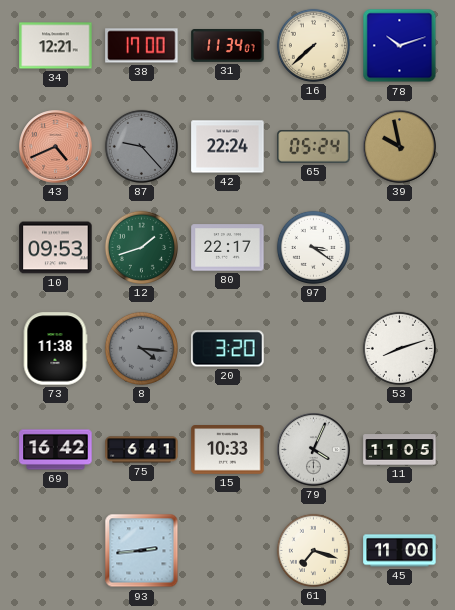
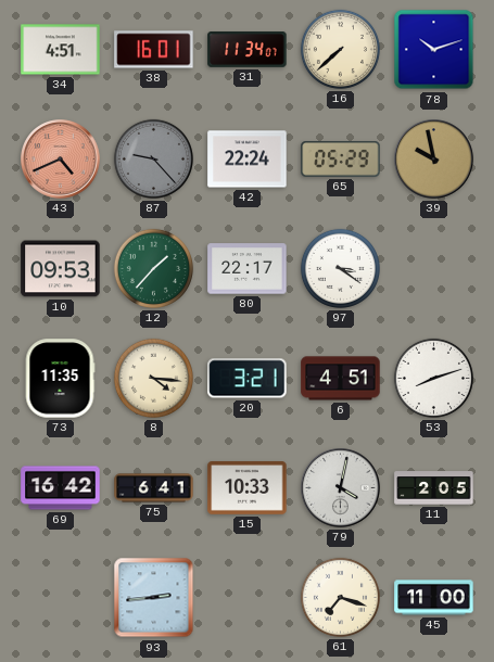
34: 12:21 -> 4:51
38: 17:00 -> 16:01
65: 05:24 -> 05:29
12: 1:42 -> 1:37
73: 11:38 -> 11:35
8 dial: grey -> cream
20: 3:20 -> 3:21
6: none -> 4:51
79: 4:04 -> 4:02
11: 11:05 -> 2:05
